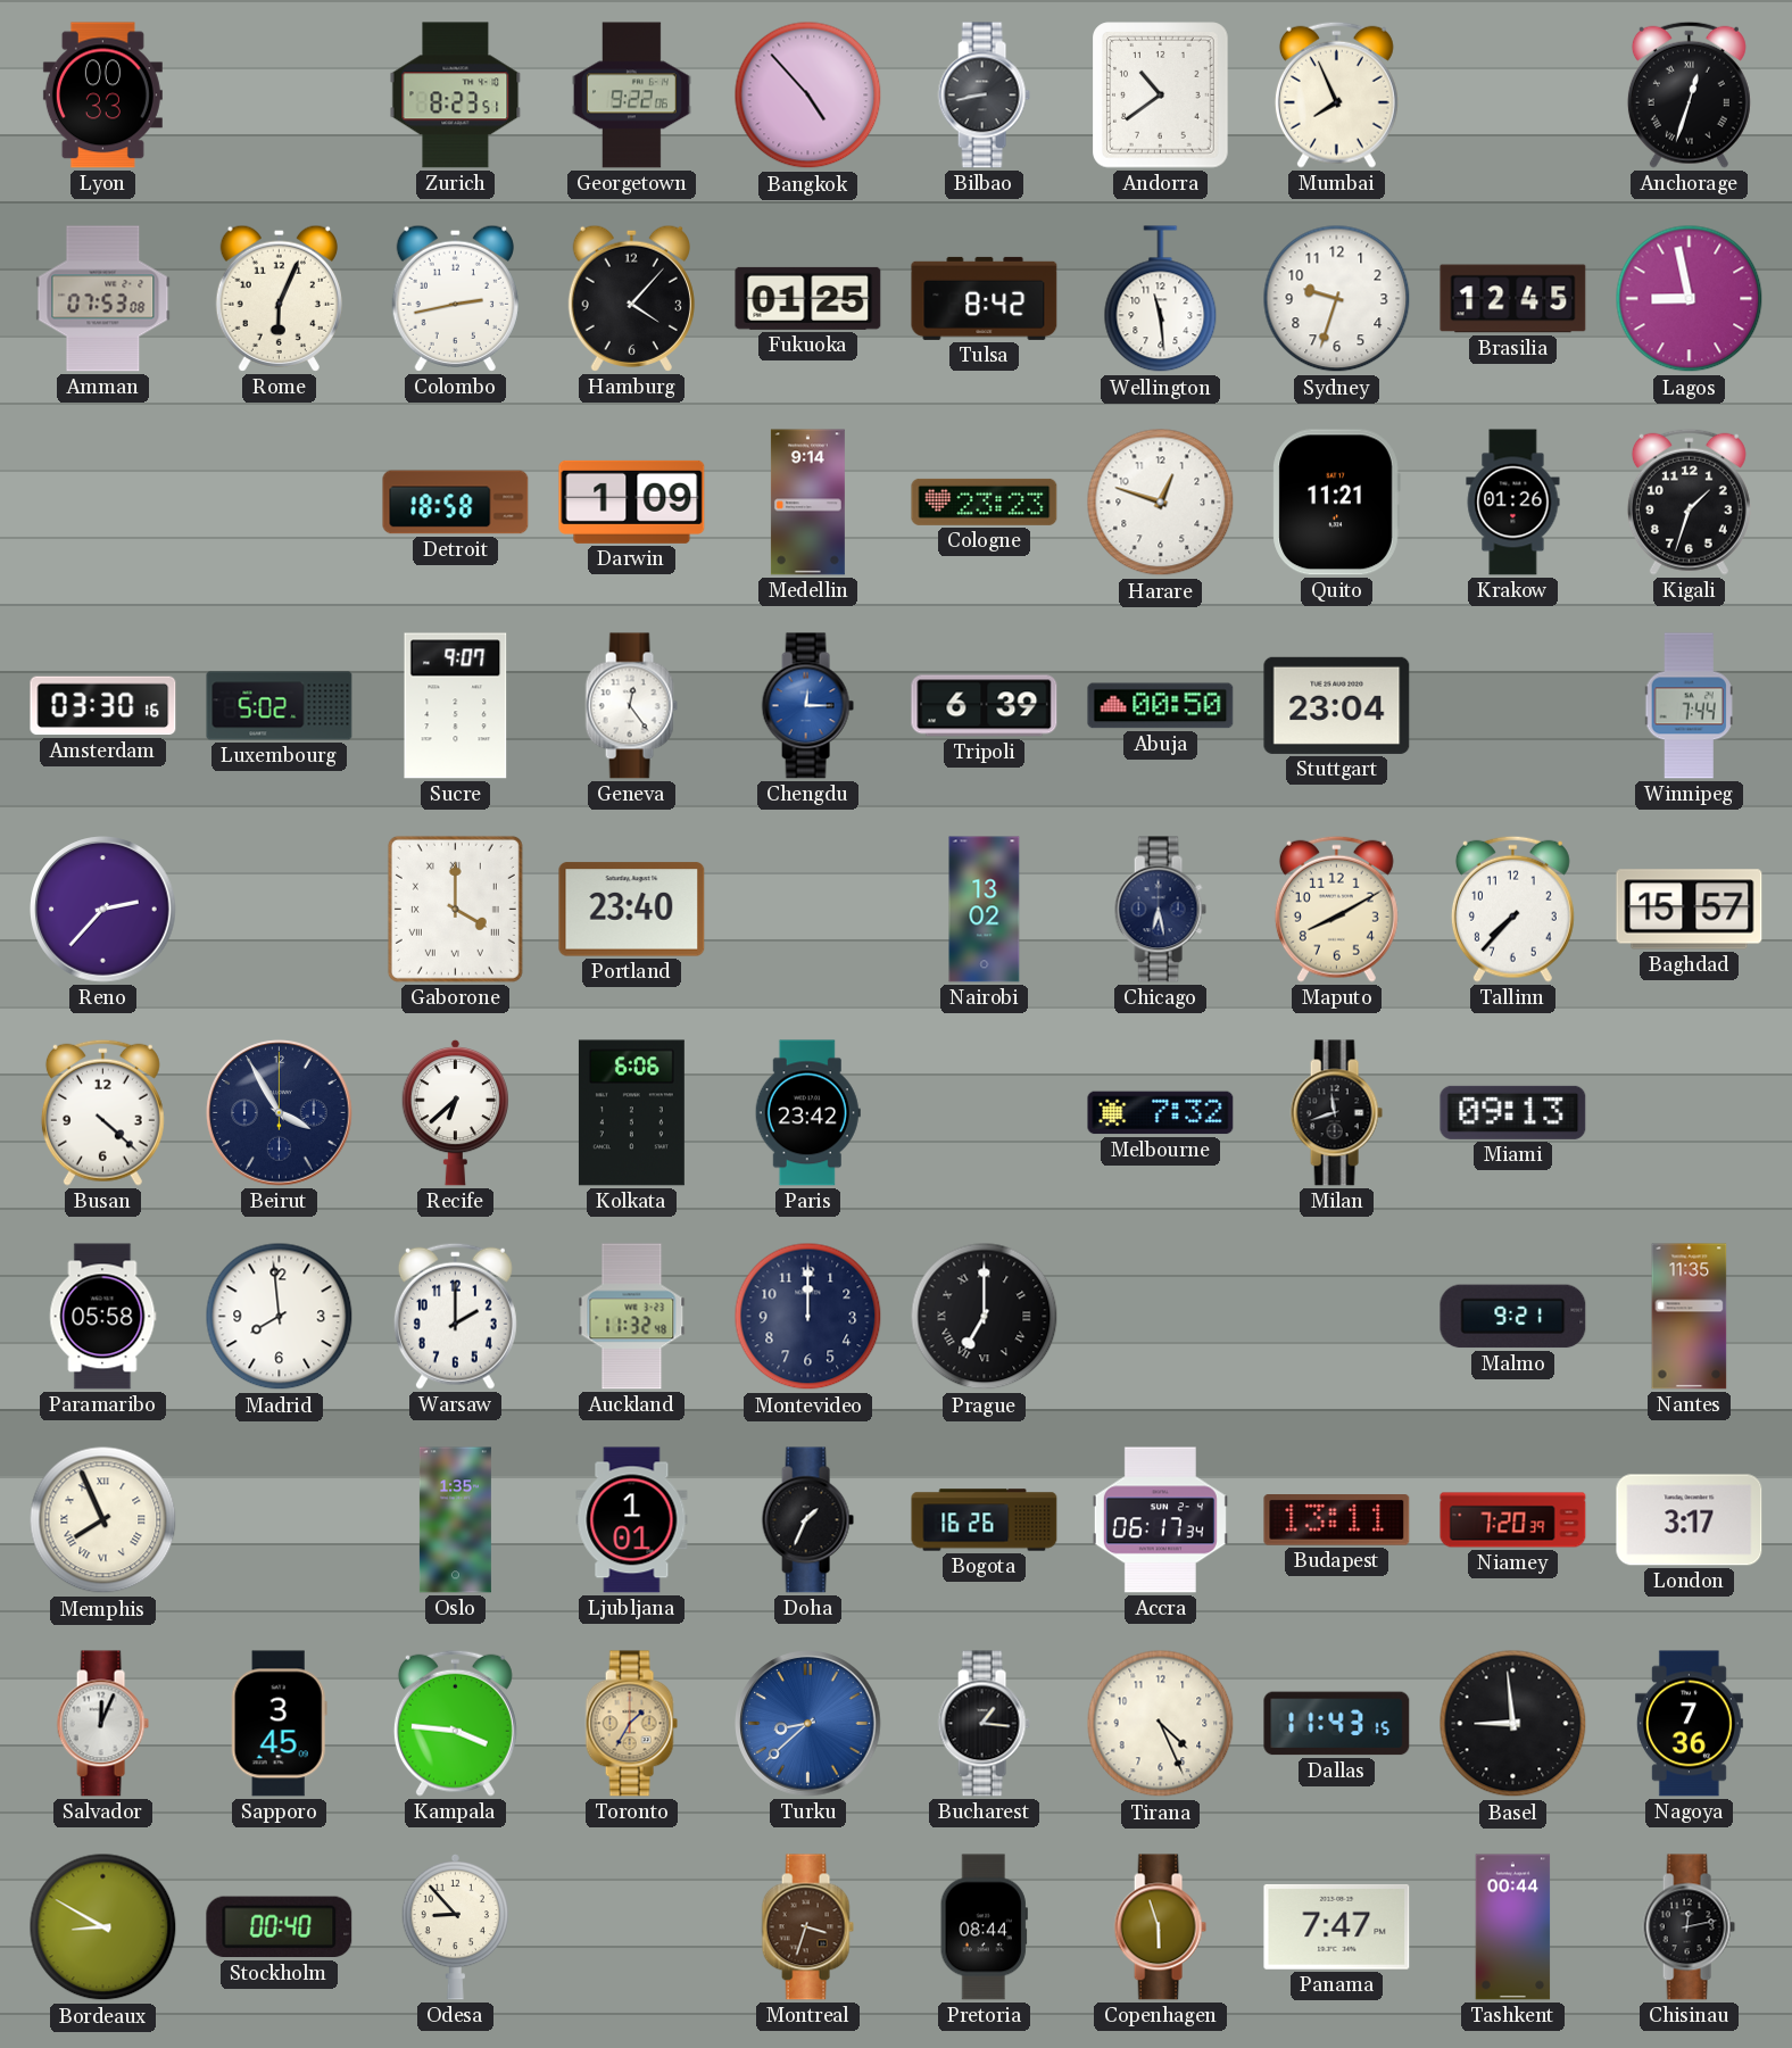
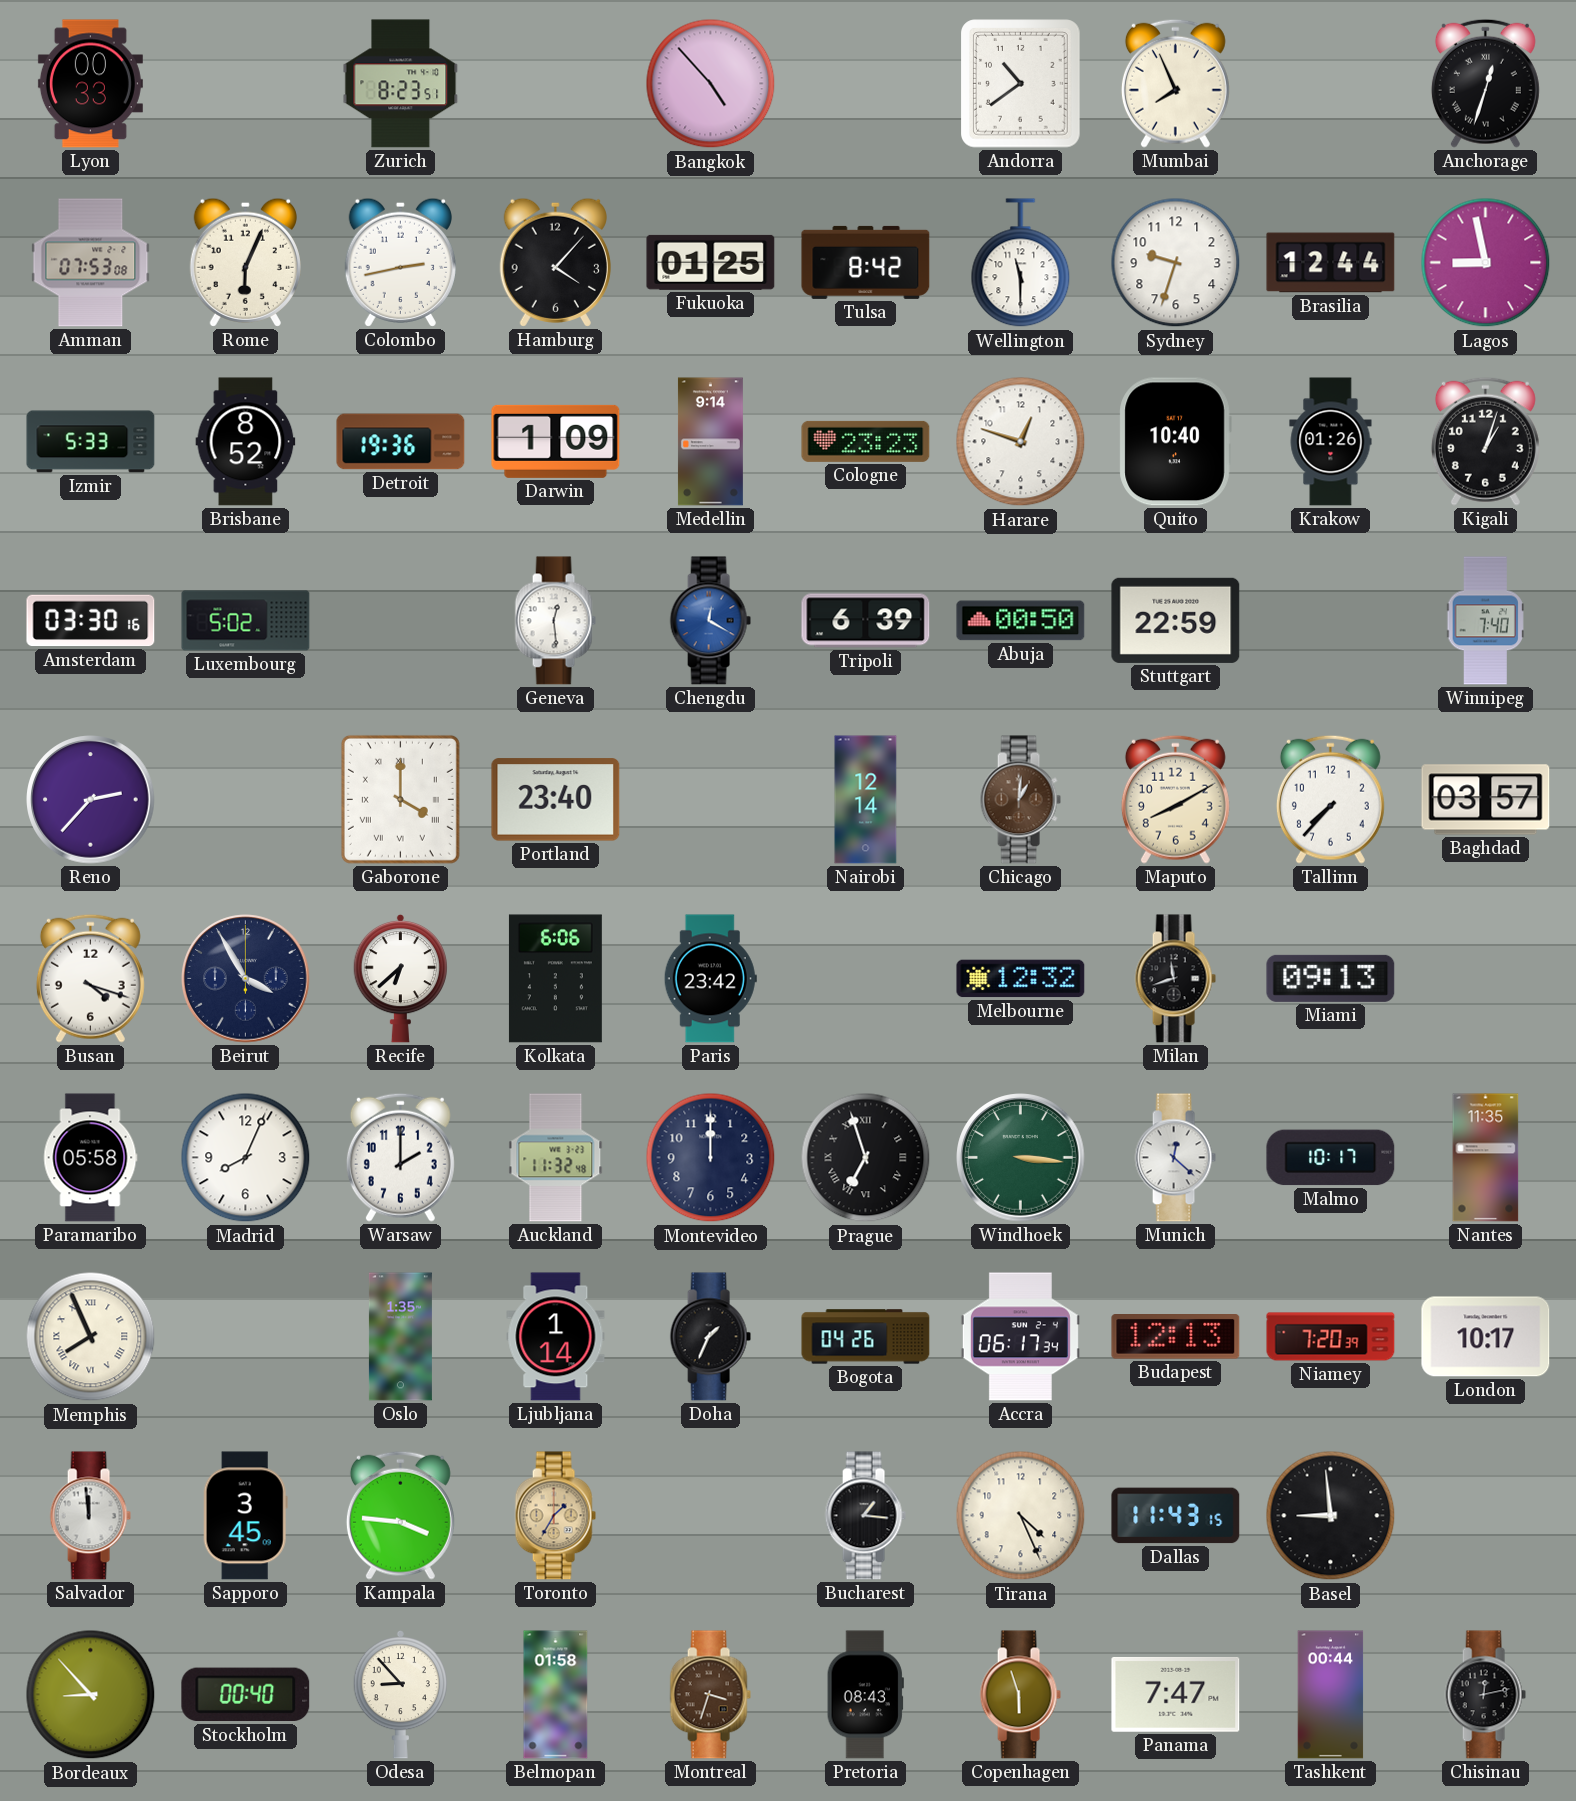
Georgetown: 9:22 -> none
Bilbao: 8:43 -> none
Wellington: 11:29 -> 11:30
Brasilia: 12:45 -> 12:44
Izmir: none -> 5:33
Brisbane: none -> 8:52
Detroit: 18:58 -> 19:36
Quito: 11:21 -> 10:40
Kigali: 1:33 -> 1:03
Sucre: 9:07 -> none
Geneva: 12:24 -> 12:29
Chengdu: 12:15 -> 12:20
Stuttgart: 23:04 -> 22:59
Winnipeg: 7:44 -> 7:40
Nairobi: 13:02 -> 12:14
Chicago: 6:28 -> 1:01
Chicago dial: navy -> brown
Baghdad: 15:57 -> 03:57
Busan: 4:22 -> 4:18
Melbourne: 7:32 -> 12:32
Madrid: 7:59 -> 8:04
Prague: 7:00 -> 6:57
Windhoek: none -> 3:16
Munich: none -> 12:22
Malmo: 9:21 -> 10:17
Ljubljana: 1:01 -> 1:14
Bogota: 16:26 -> 04:26
Budapest: 13:11 -> 12:13
London: 3:17 -> 10:17
Salvador: 12:04 -> 11:59
Turku: 8:38 -> none
Nagoya: 7:36 -> none
Bordeaux: 8:50 -> 8:53
Belmopan: none -> 01:58
Pretoria: 08:44 -> 08:43
